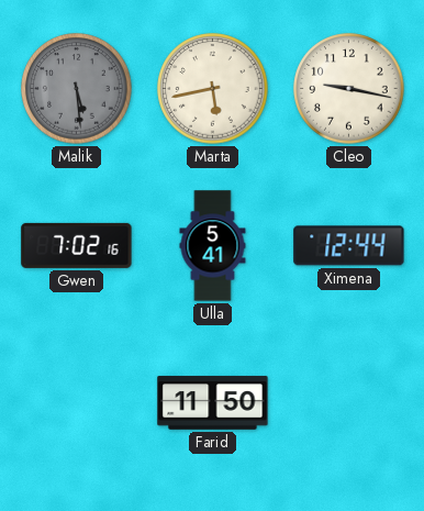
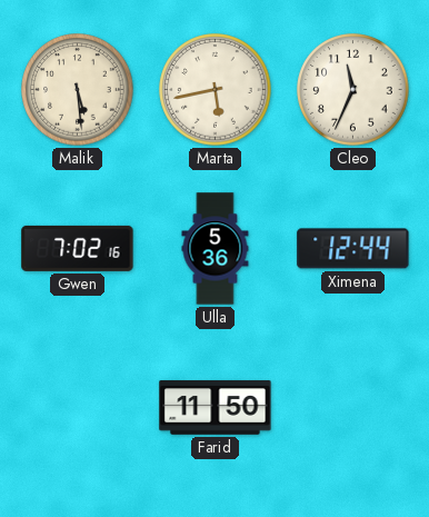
Malik dial: grey -> cream
Cleo: 9:17 -> 11:34
Ulla: 5:41 -> 5:36
